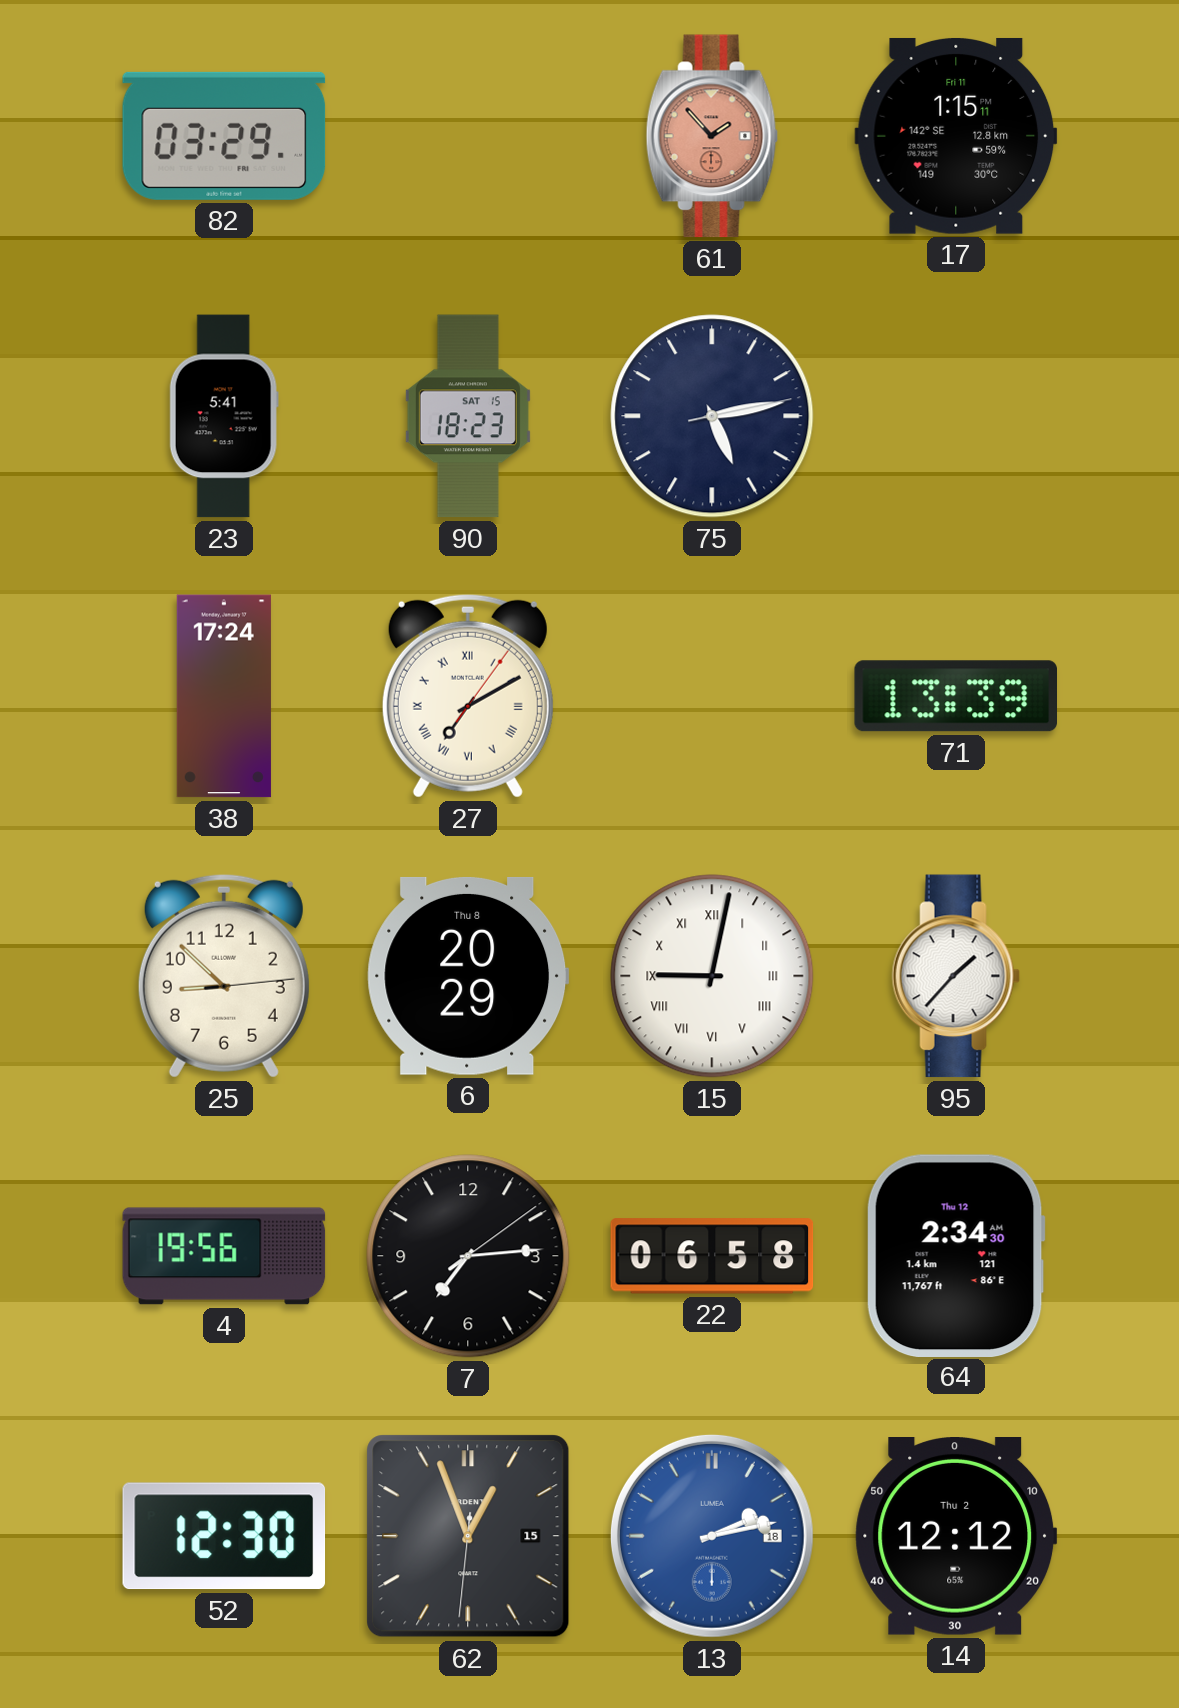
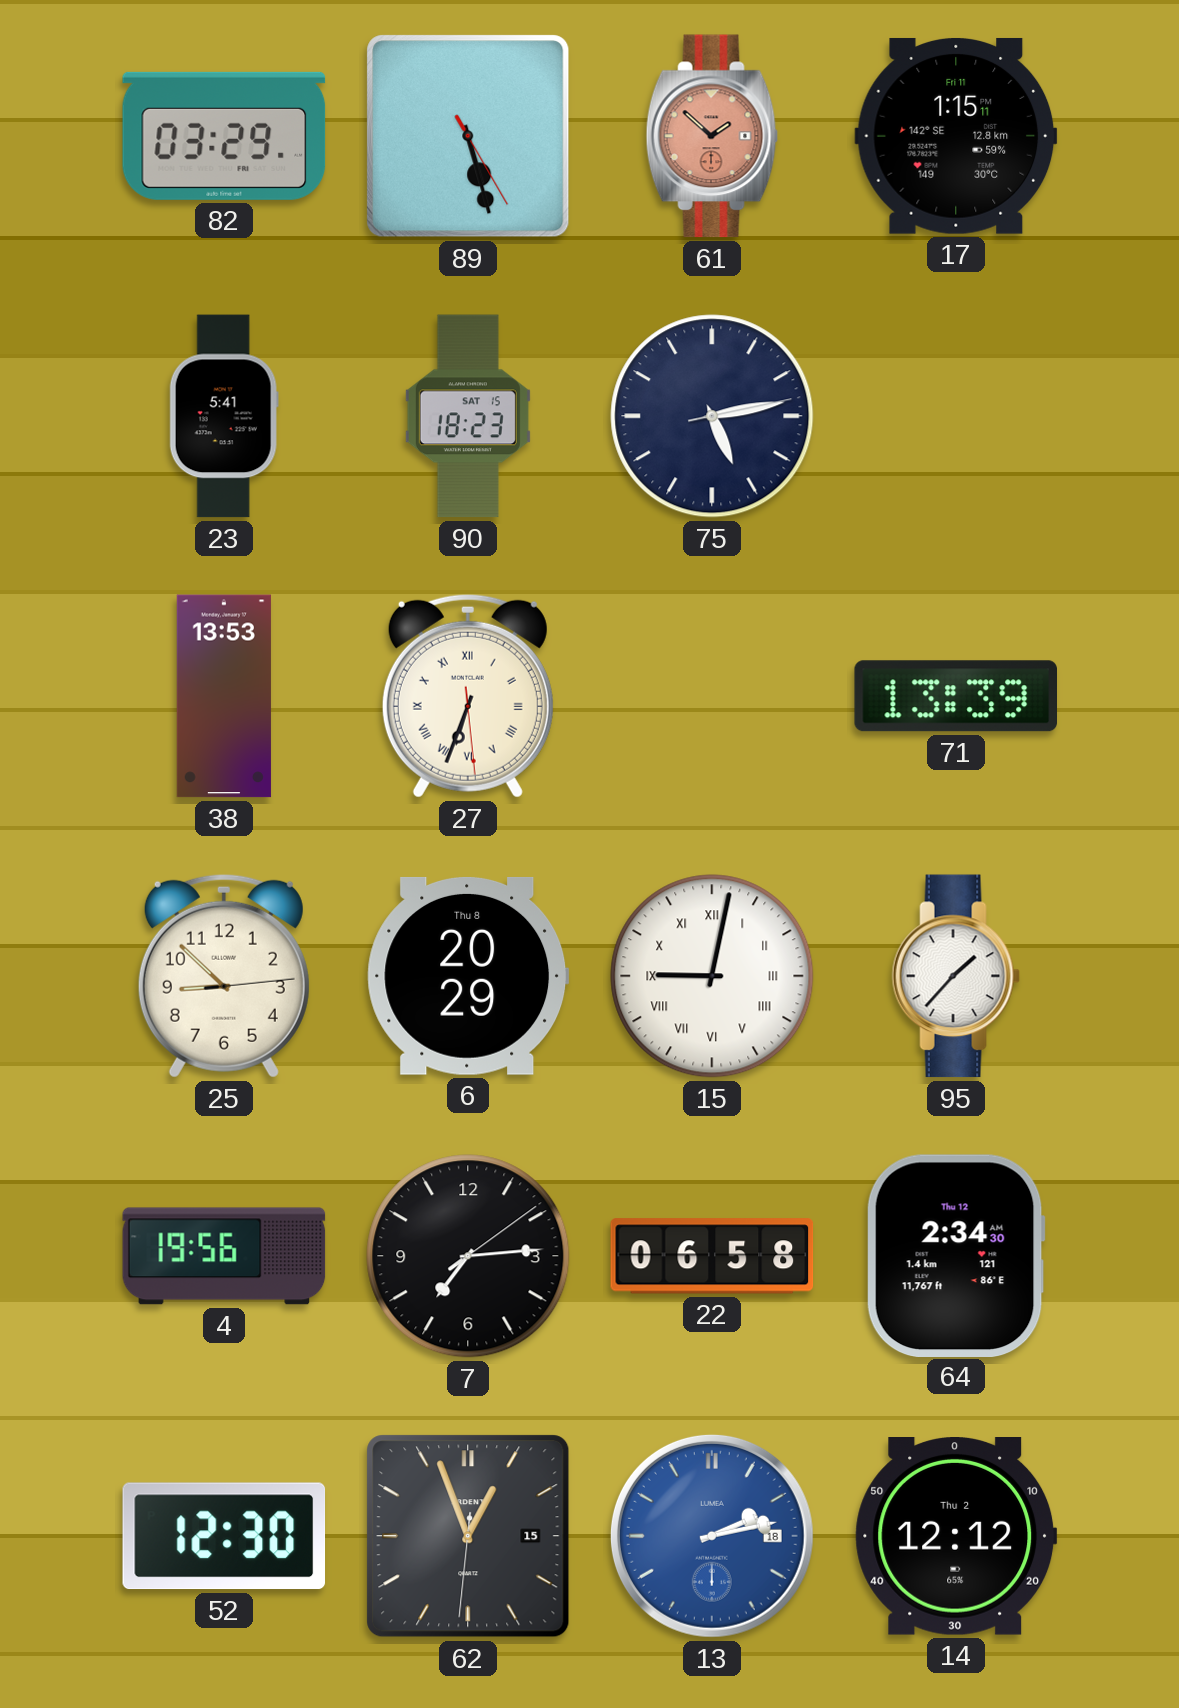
89: none -> 5:27
61: 1:53 -> 1:52
38: 17:24 -> 13:53
27: 7:10 -> 6:33
